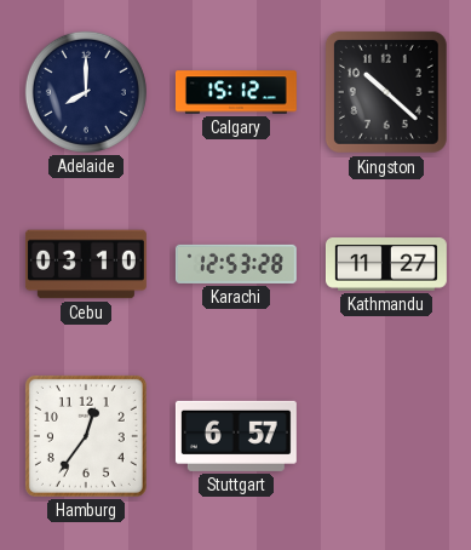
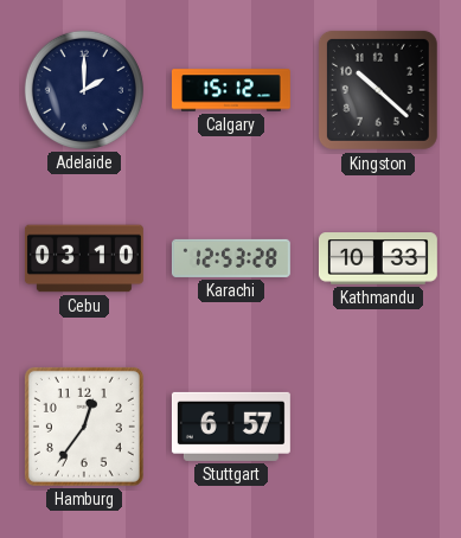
Adelaide: 8:00 -> 2:00
Kathmandu: 11:27 -> 10:33
